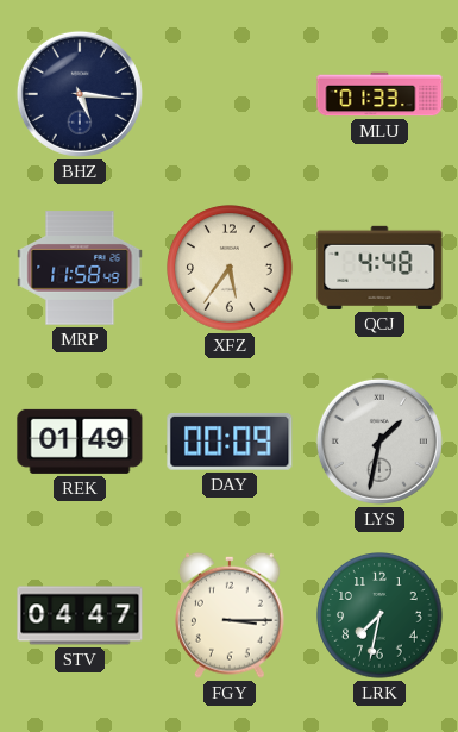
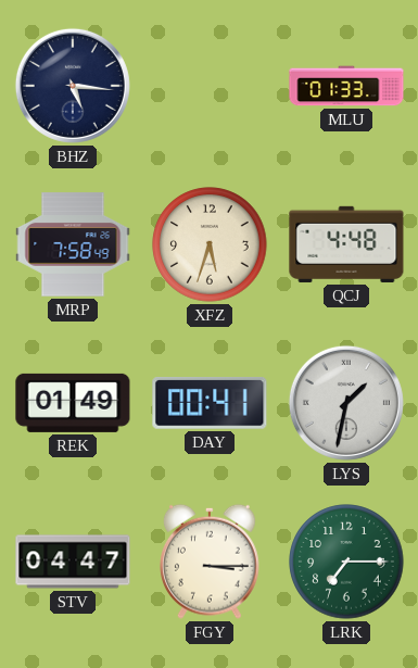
MRP: 11:58 -> 7:58
XFZ: 5:36 -> 5:33
DAY: 00:09 -> 00:41
LRK: 7:32 -> 7:15
